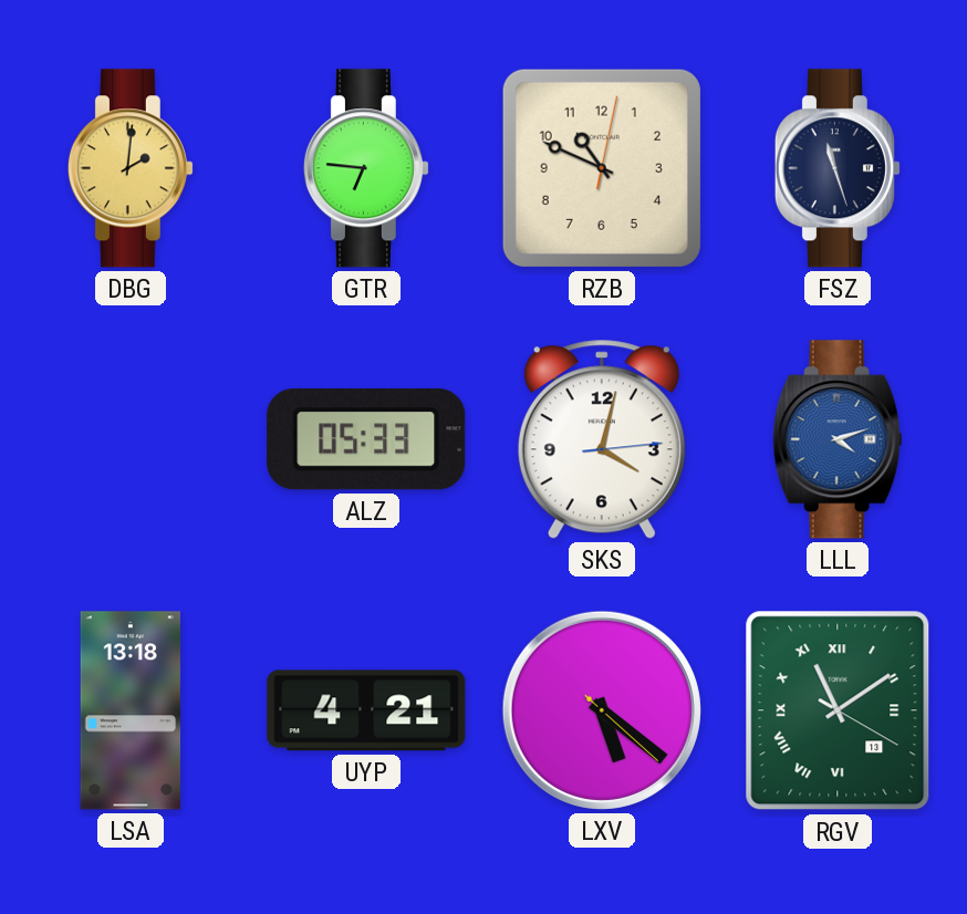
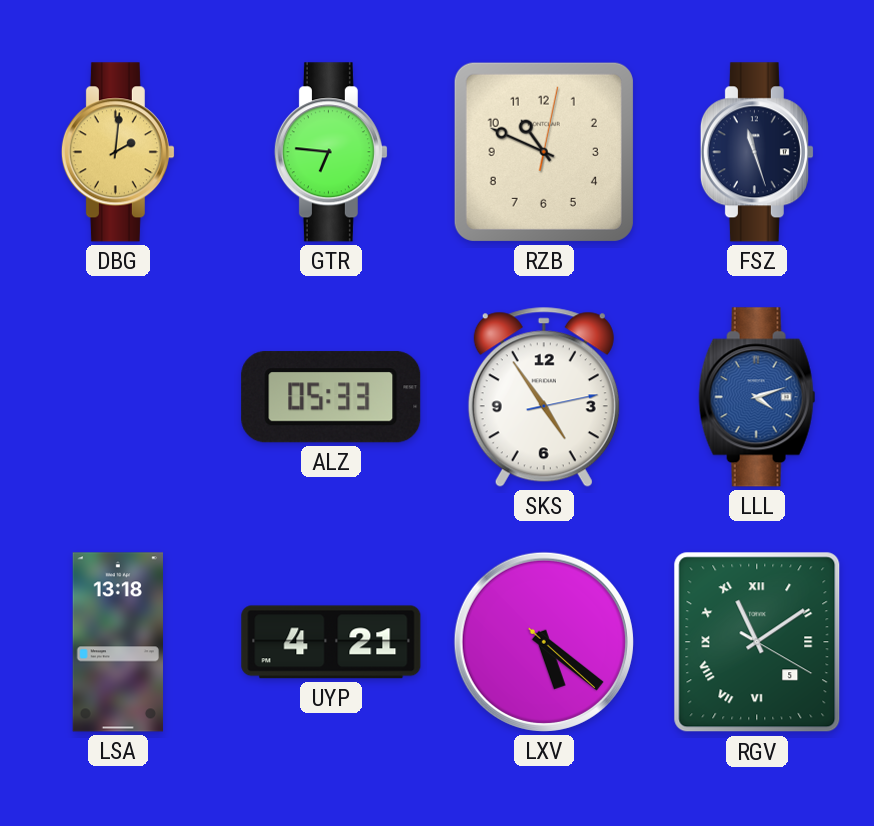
SKS: 4:02 -> 4:54
RGV date: 13 -> 5
